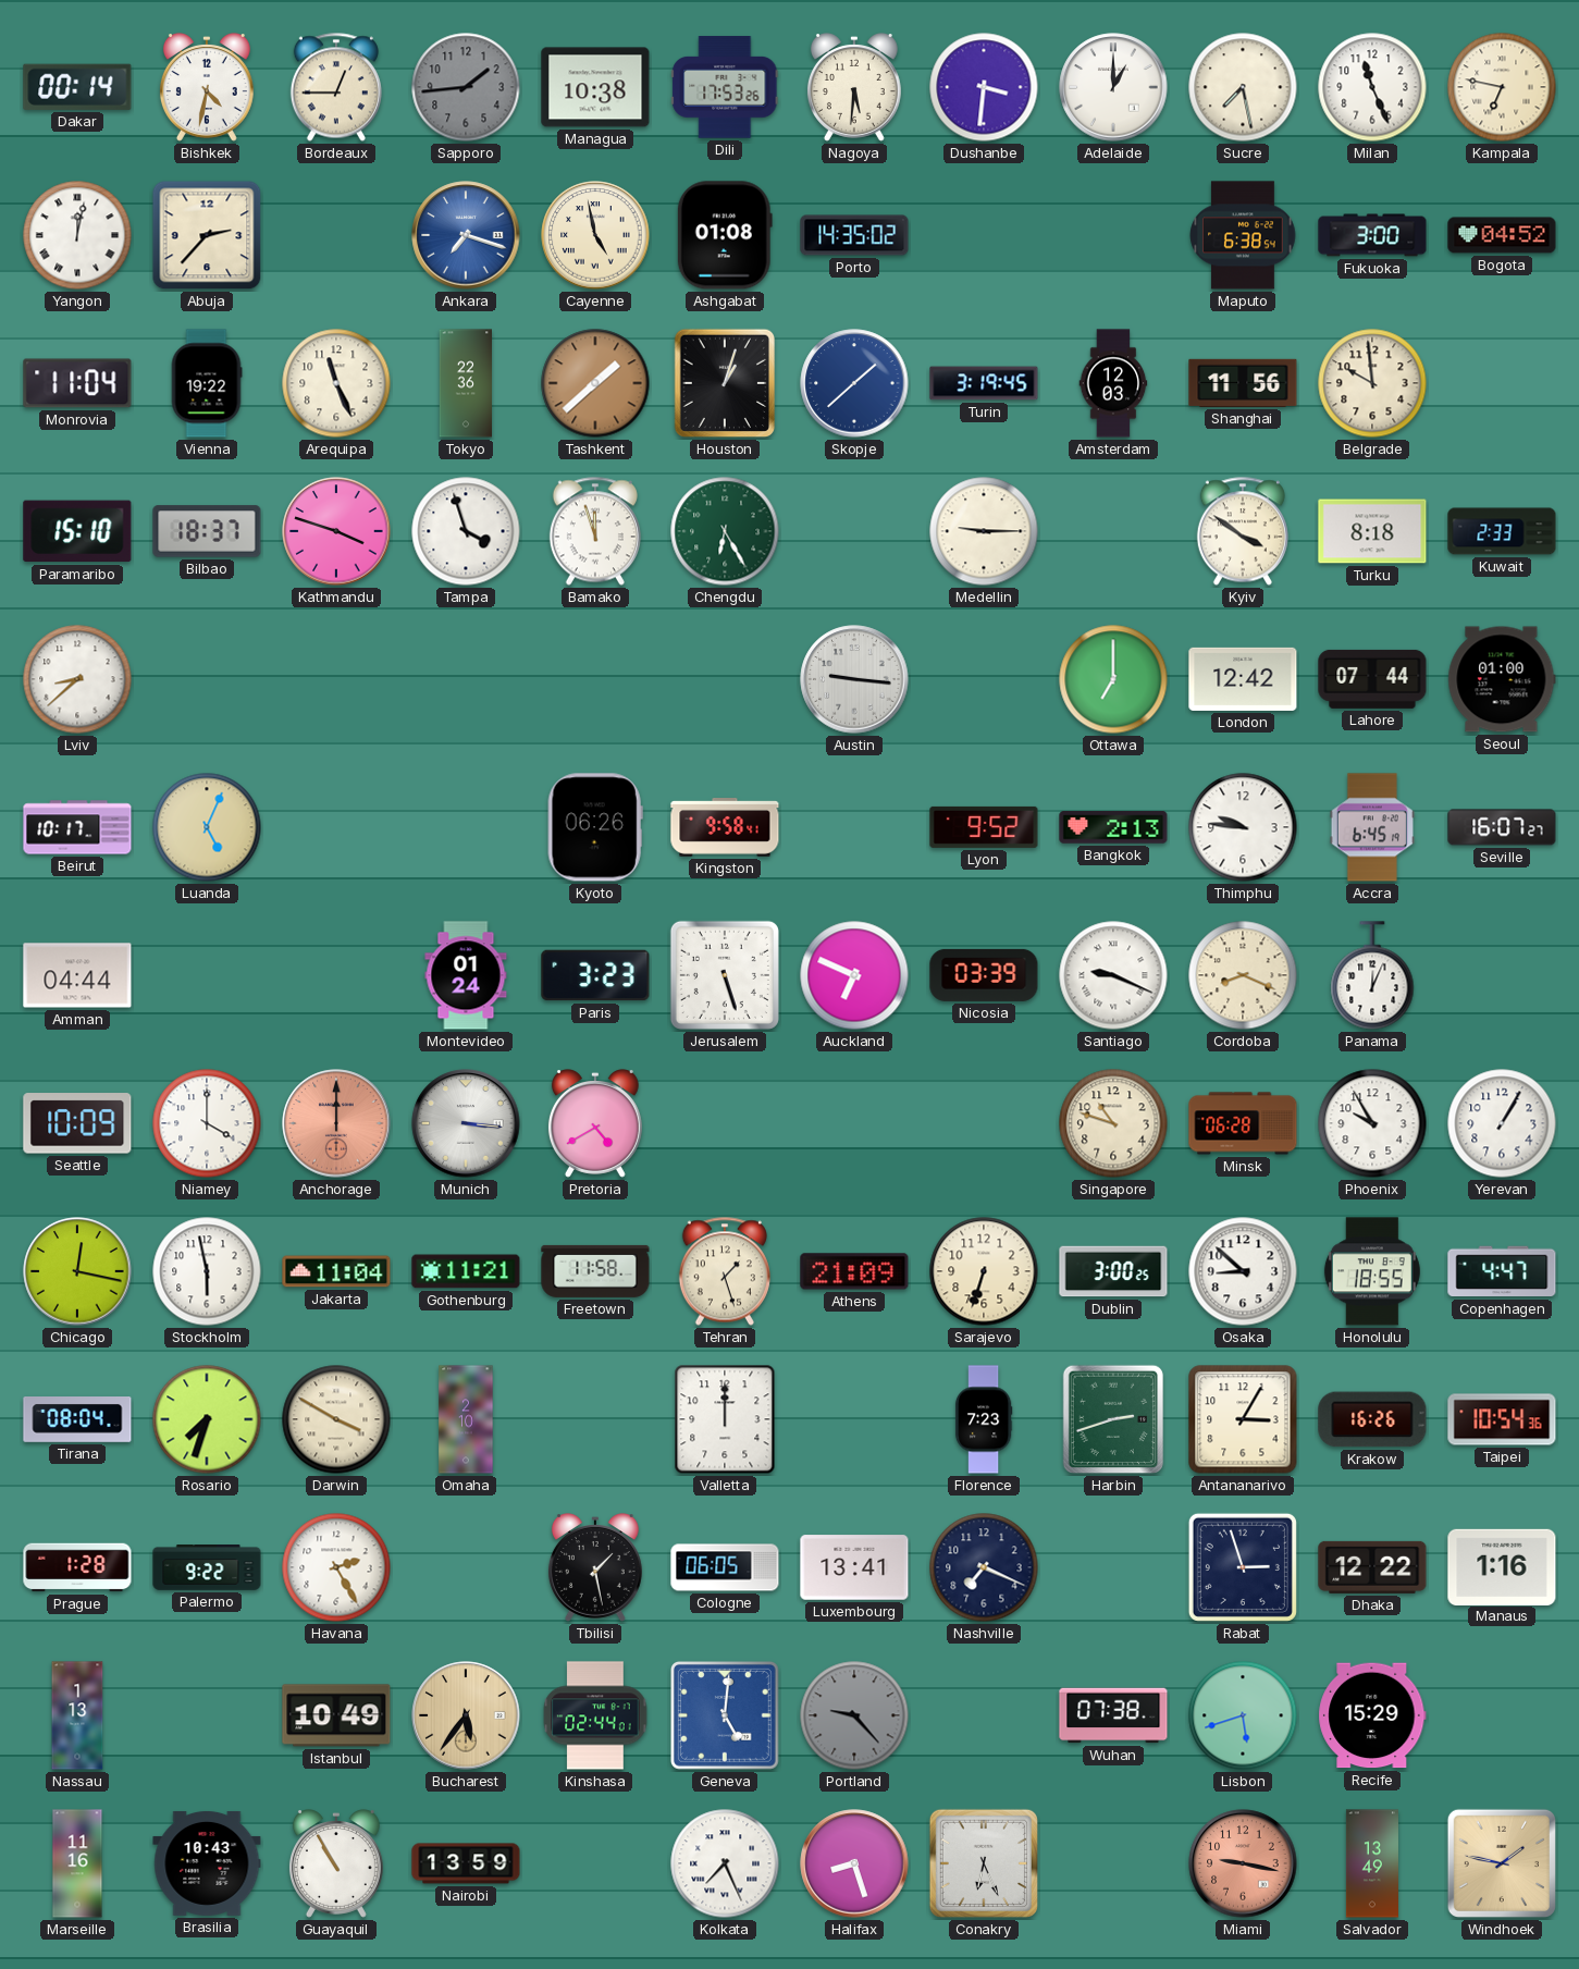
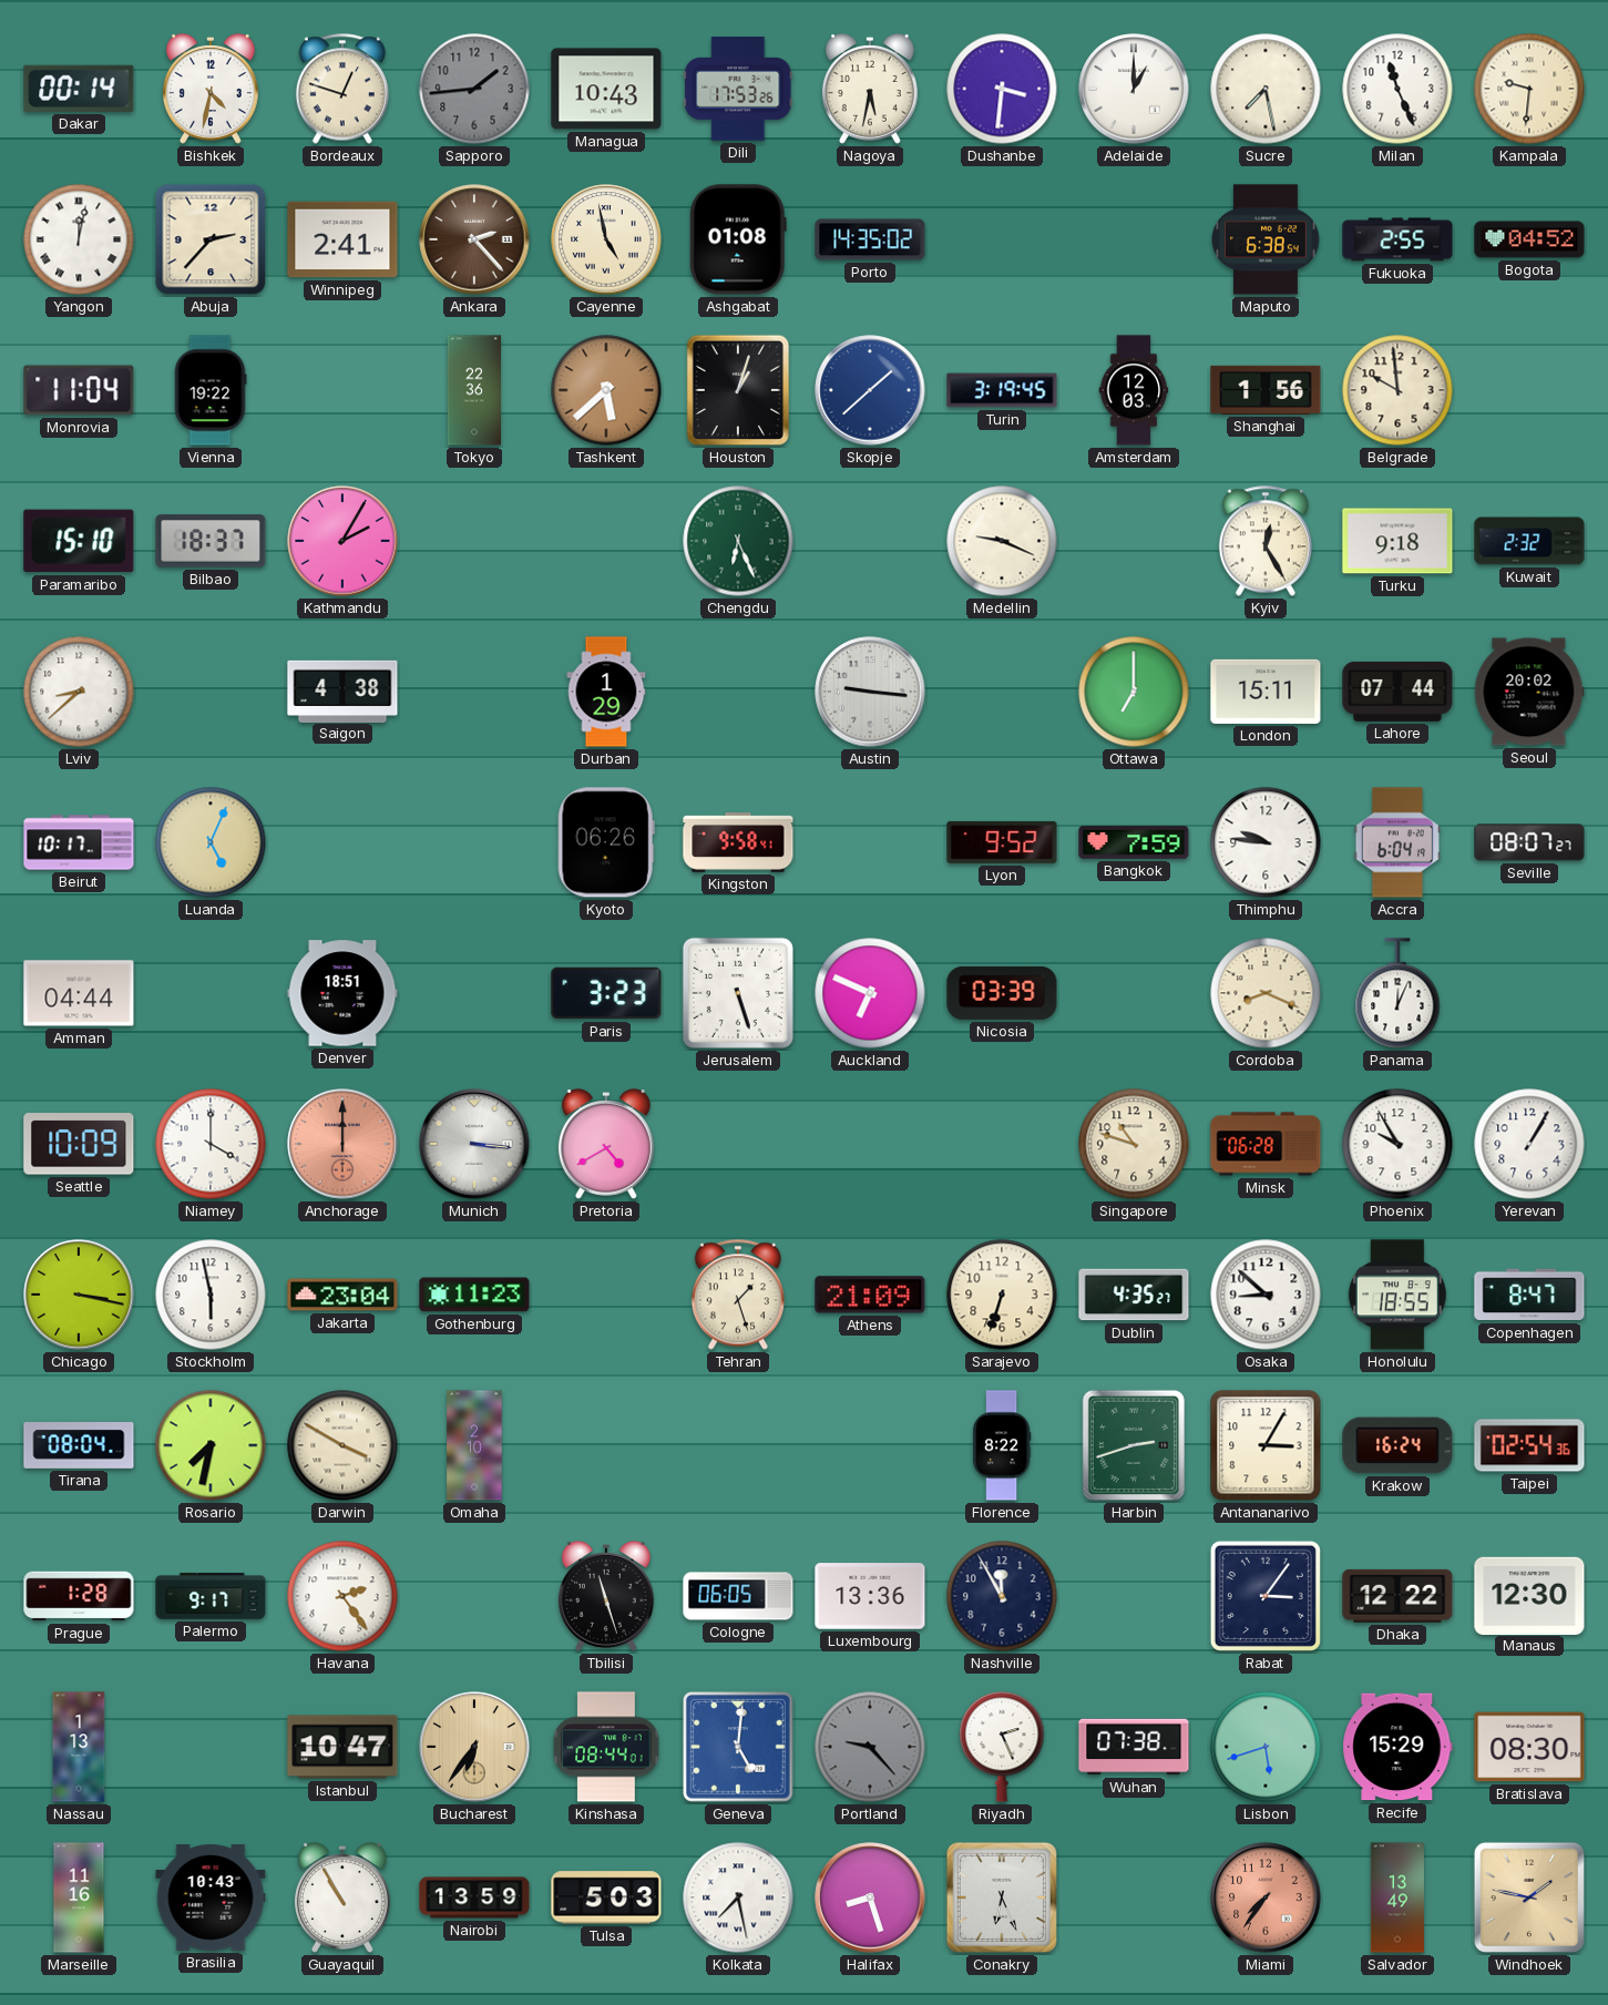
Bordeaux: 12:45 -> 12:48
Managua: 10:38 -> 10:43
Nagoya: 5:31 -> 5:32
Kampala: 6:47 -> 9:31
Winnipeg: none -> 2:41
Ankara: 7:18 -> 2:23
Ankara dial: blue -> brown
Fukuoka: 3:00 -> 2:55
Arequipa: 11:26 -> none
Tashkent: 1:38 -> 5:38
Shanghai: 11:56 -> 1:56
Kathmandu: 3:48 -> 2:05
Tampa: 3:57 -> none
Bamako: 11:57 -> none
Chengdu: 6:25 -> 6:26
Medellin: 9:15 -> 9:19
Kyiv: 3:51 -> 12:25
Turku: 8:18 -> 9:18
Kuwait: 2:33 -> 2:32
Saigon: none -> 4:38
Durban: none -> 1:29
London: 12:42 -> 15:11
Seoul: 01:00 -> 20:02
Bangkok: 2:13 -> 7:59
Accra: 6:45 -> 6:04
Seville: 16:07 -> 08:07
Denver: none -> 18:51
Montevideo: 01:24 -> none
Santiago: 9:19 -> none
Chicago: 12:17 -> 3:17
Jakarta: 11:04 -> 23:04
Gothenburg: 11:21 -> 11:23
Freetown: 11:58 -> none
Dublin: 3:00 -> 4:35
Copenhagen: 4:47 -> 8:47
Rosario: 7:33 -> 7:32
Valletta: 12:00 -> none
Florence: 7:23 -> 8:22
Krakow: 16:26 -> 16:24
Taipei: 10:54 -> 02:54
Palermo: 9:22 -> 9:17
Havana: 2:25 -> 2:24
Tbilisi: 1:28 -> 11:27
Luxembourg: 13:41 -> 13:36
Nashville: 7:19 -> 11:55
Rabat: 2:57 -> 3:06
Manaus: 1:16 -> 12:30
Istanbul: 10:49 -> 10:47
Bucharest: 5:36 -> 6:36
Kinshasa: 02:44 -> 08:44
Riyadh: none -> 2:26
Bratislava: none -> 08:30
Tulsa: none -> 5:03
Kolkata: 7:26 -> 7:28
Miami: 9:17 -> 7:36
